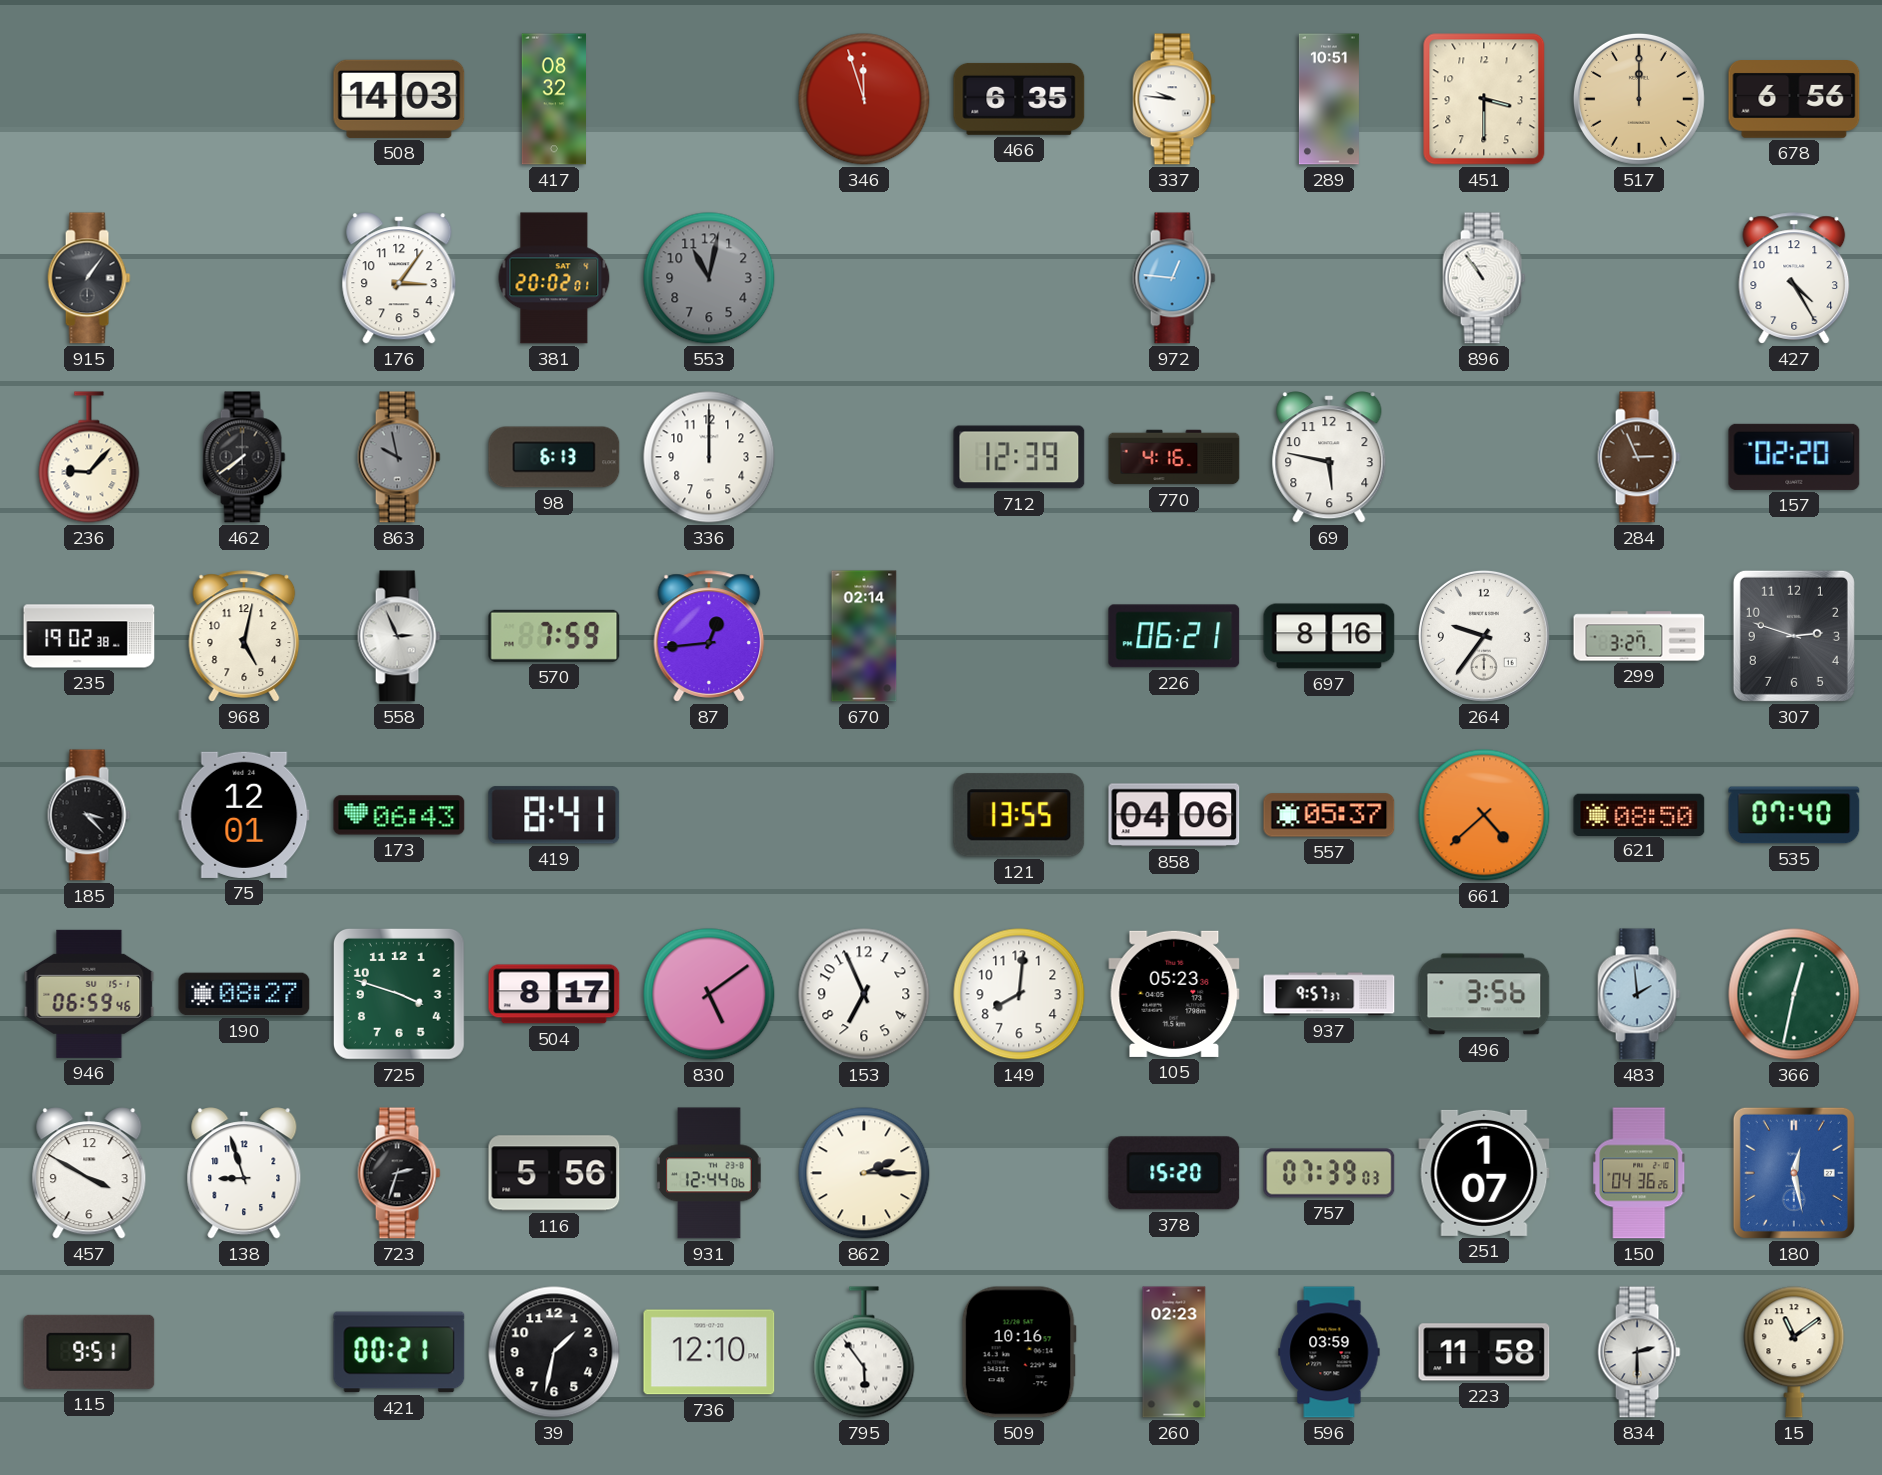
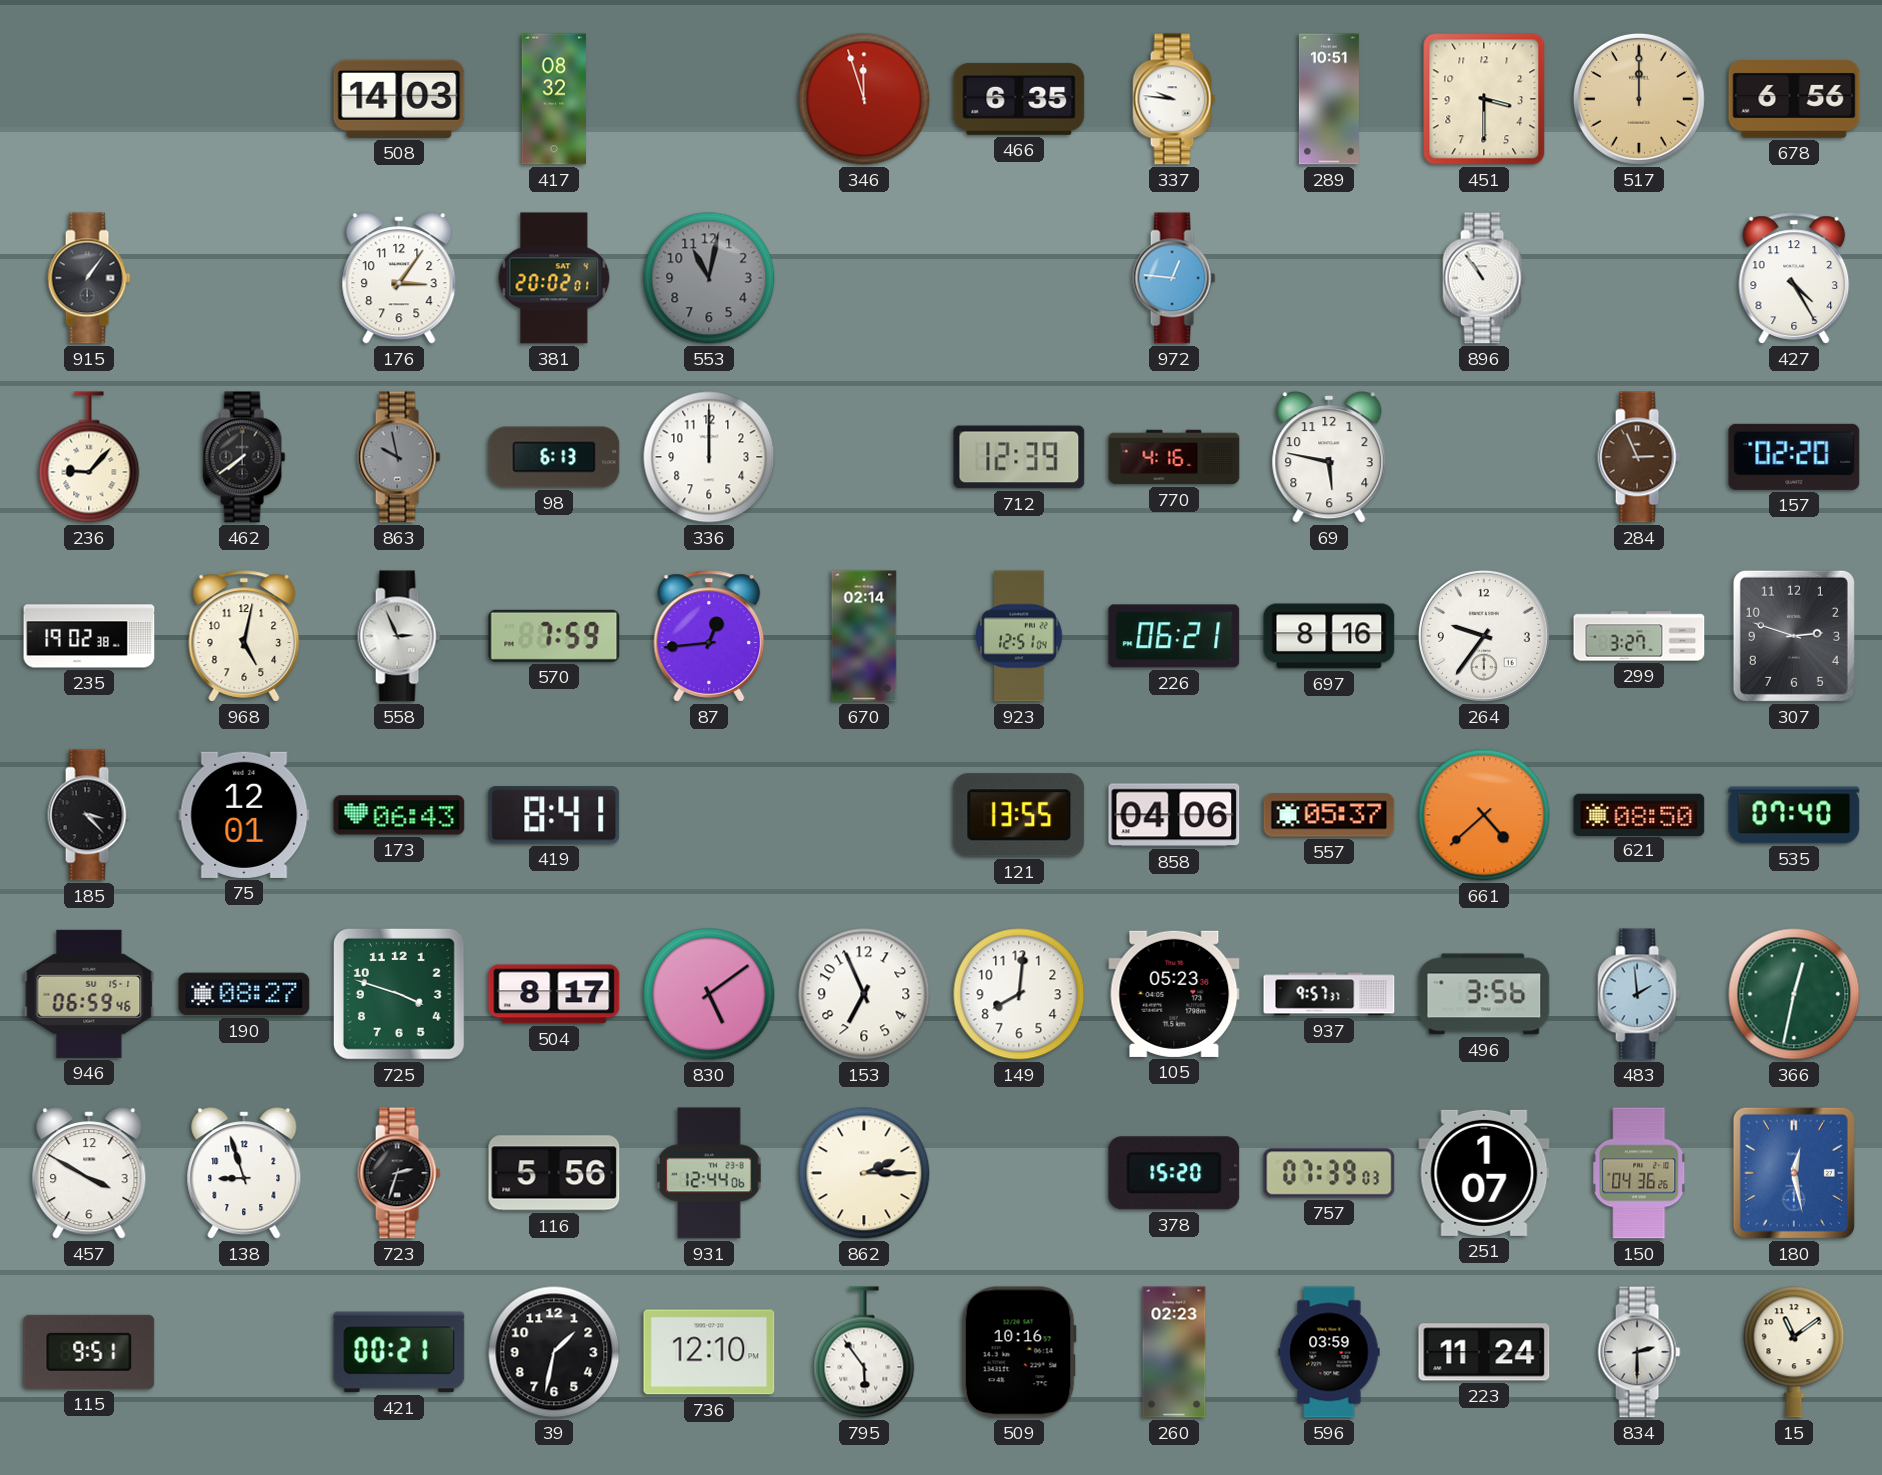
923: none -> 12:51
223: 11:58 -> 11:24
